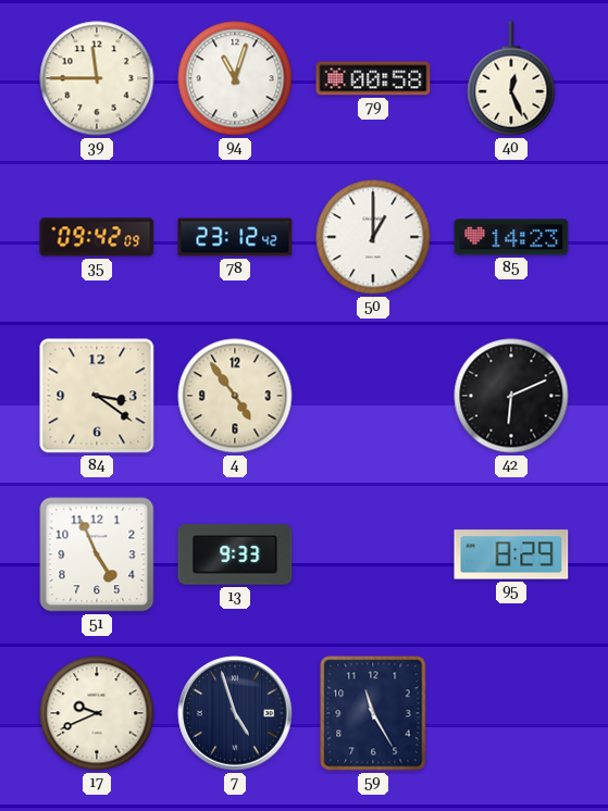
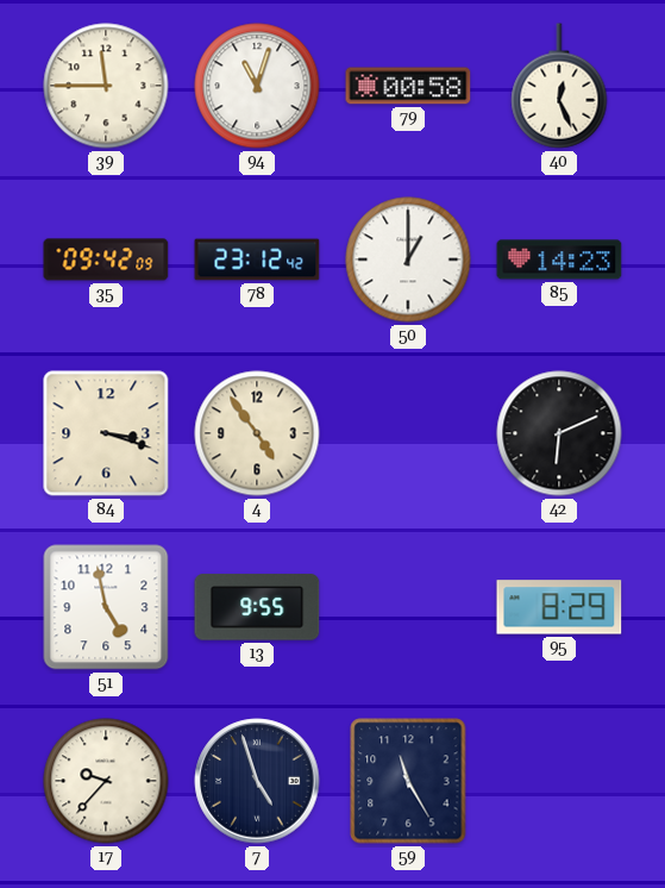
84: 3:21 -> 3:18
51: 4:56 -> 4:58
13: 9:33 -> 9:55
17: 9:41 -> 9:37
